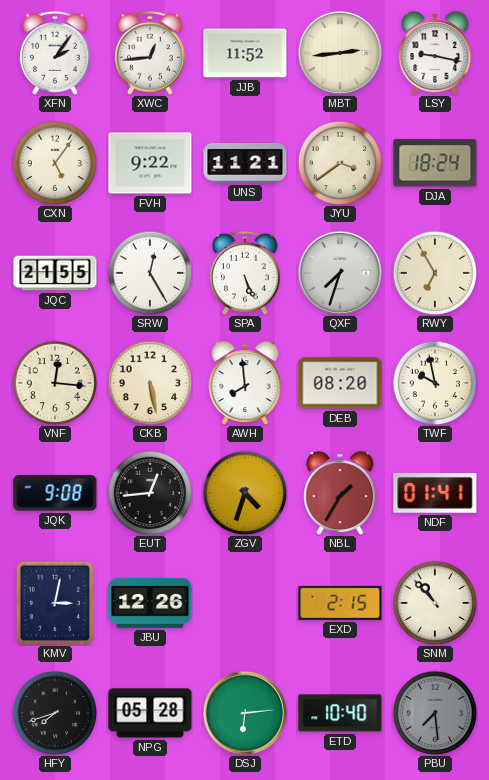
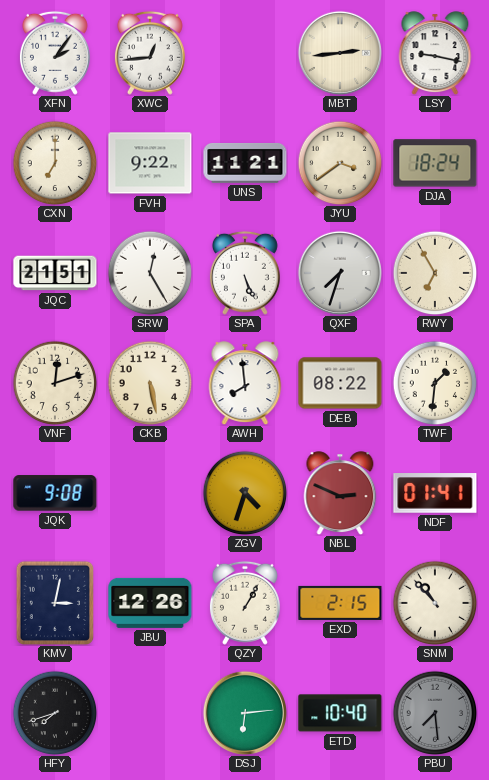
JJB: 11:52 -> none
CXN: 5:06 -> 7:00
JQC: 21:55 -> 21:51
VNF: 12:16 -> 12:12
DEB: 08:20 -> 08:22
TWF: 9:58 -> 1:31
EUT: 12:44 -> none
NBL: 1:35 -> 2:49
QZY: none -> 1:05
NPG: 05:28 -> none
